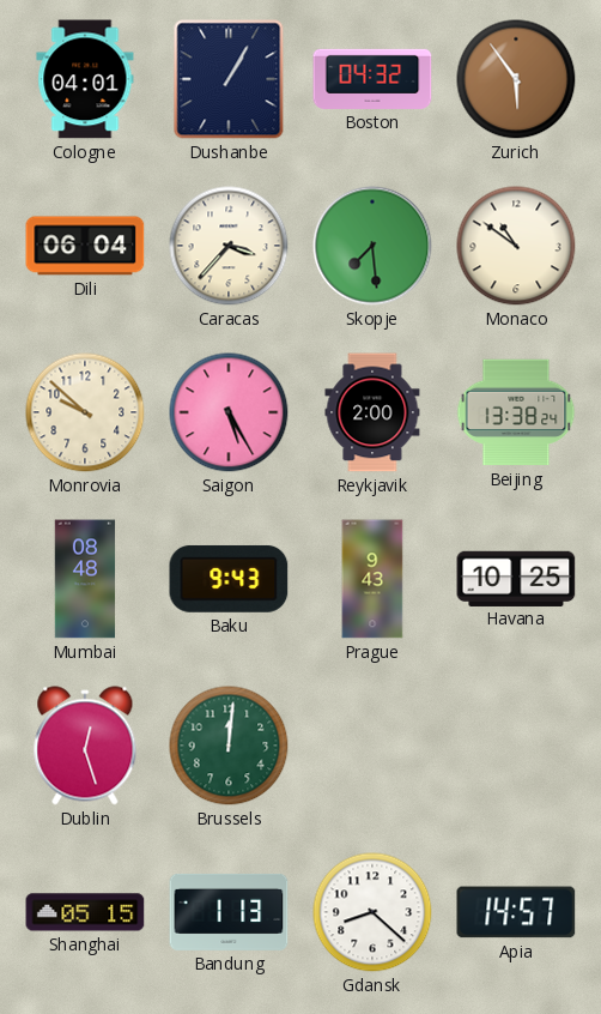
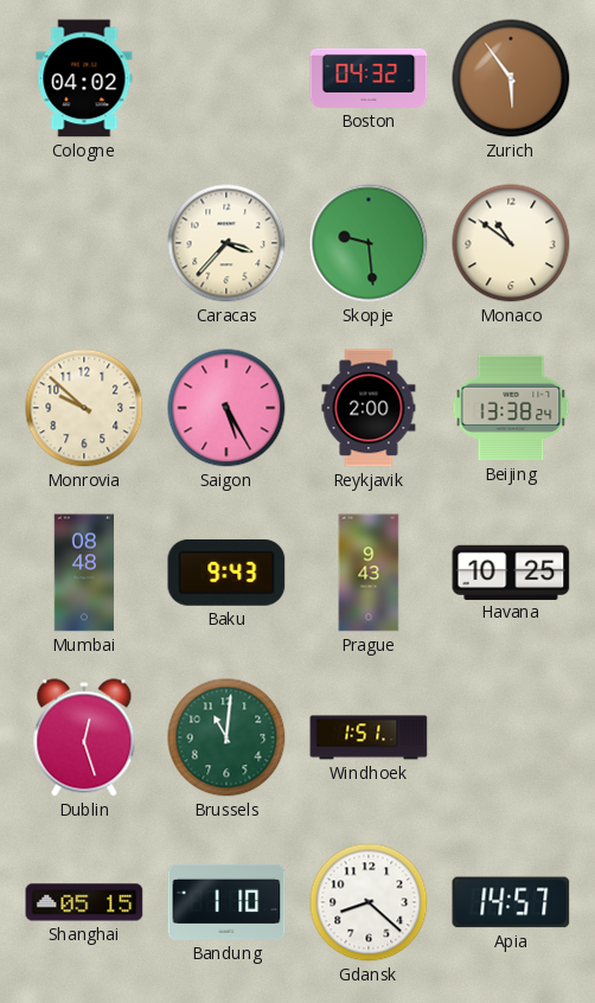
Cologne: 04:01 -> 04:02
Dushanbe: 1:05 -> none
Dili: 06:04 -> none
Skopje: 7:29 -> 9:29
Brussels: 12:01 -> 11:01
Windhoek: none -> 1:51
Bandung: 1:13 -> 1:10
